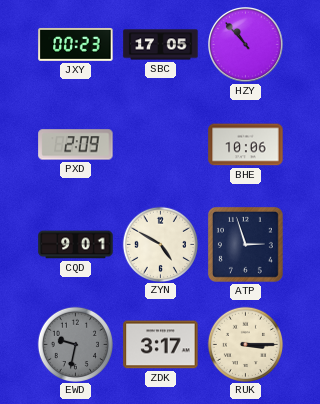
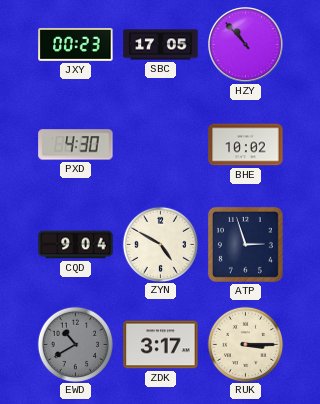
PXD: 2:09 -> 4:30
BHE: 10:06 -> 10:02
CQD: 9:01 -> 9:04
EWD: 9:32 -> 10:40
